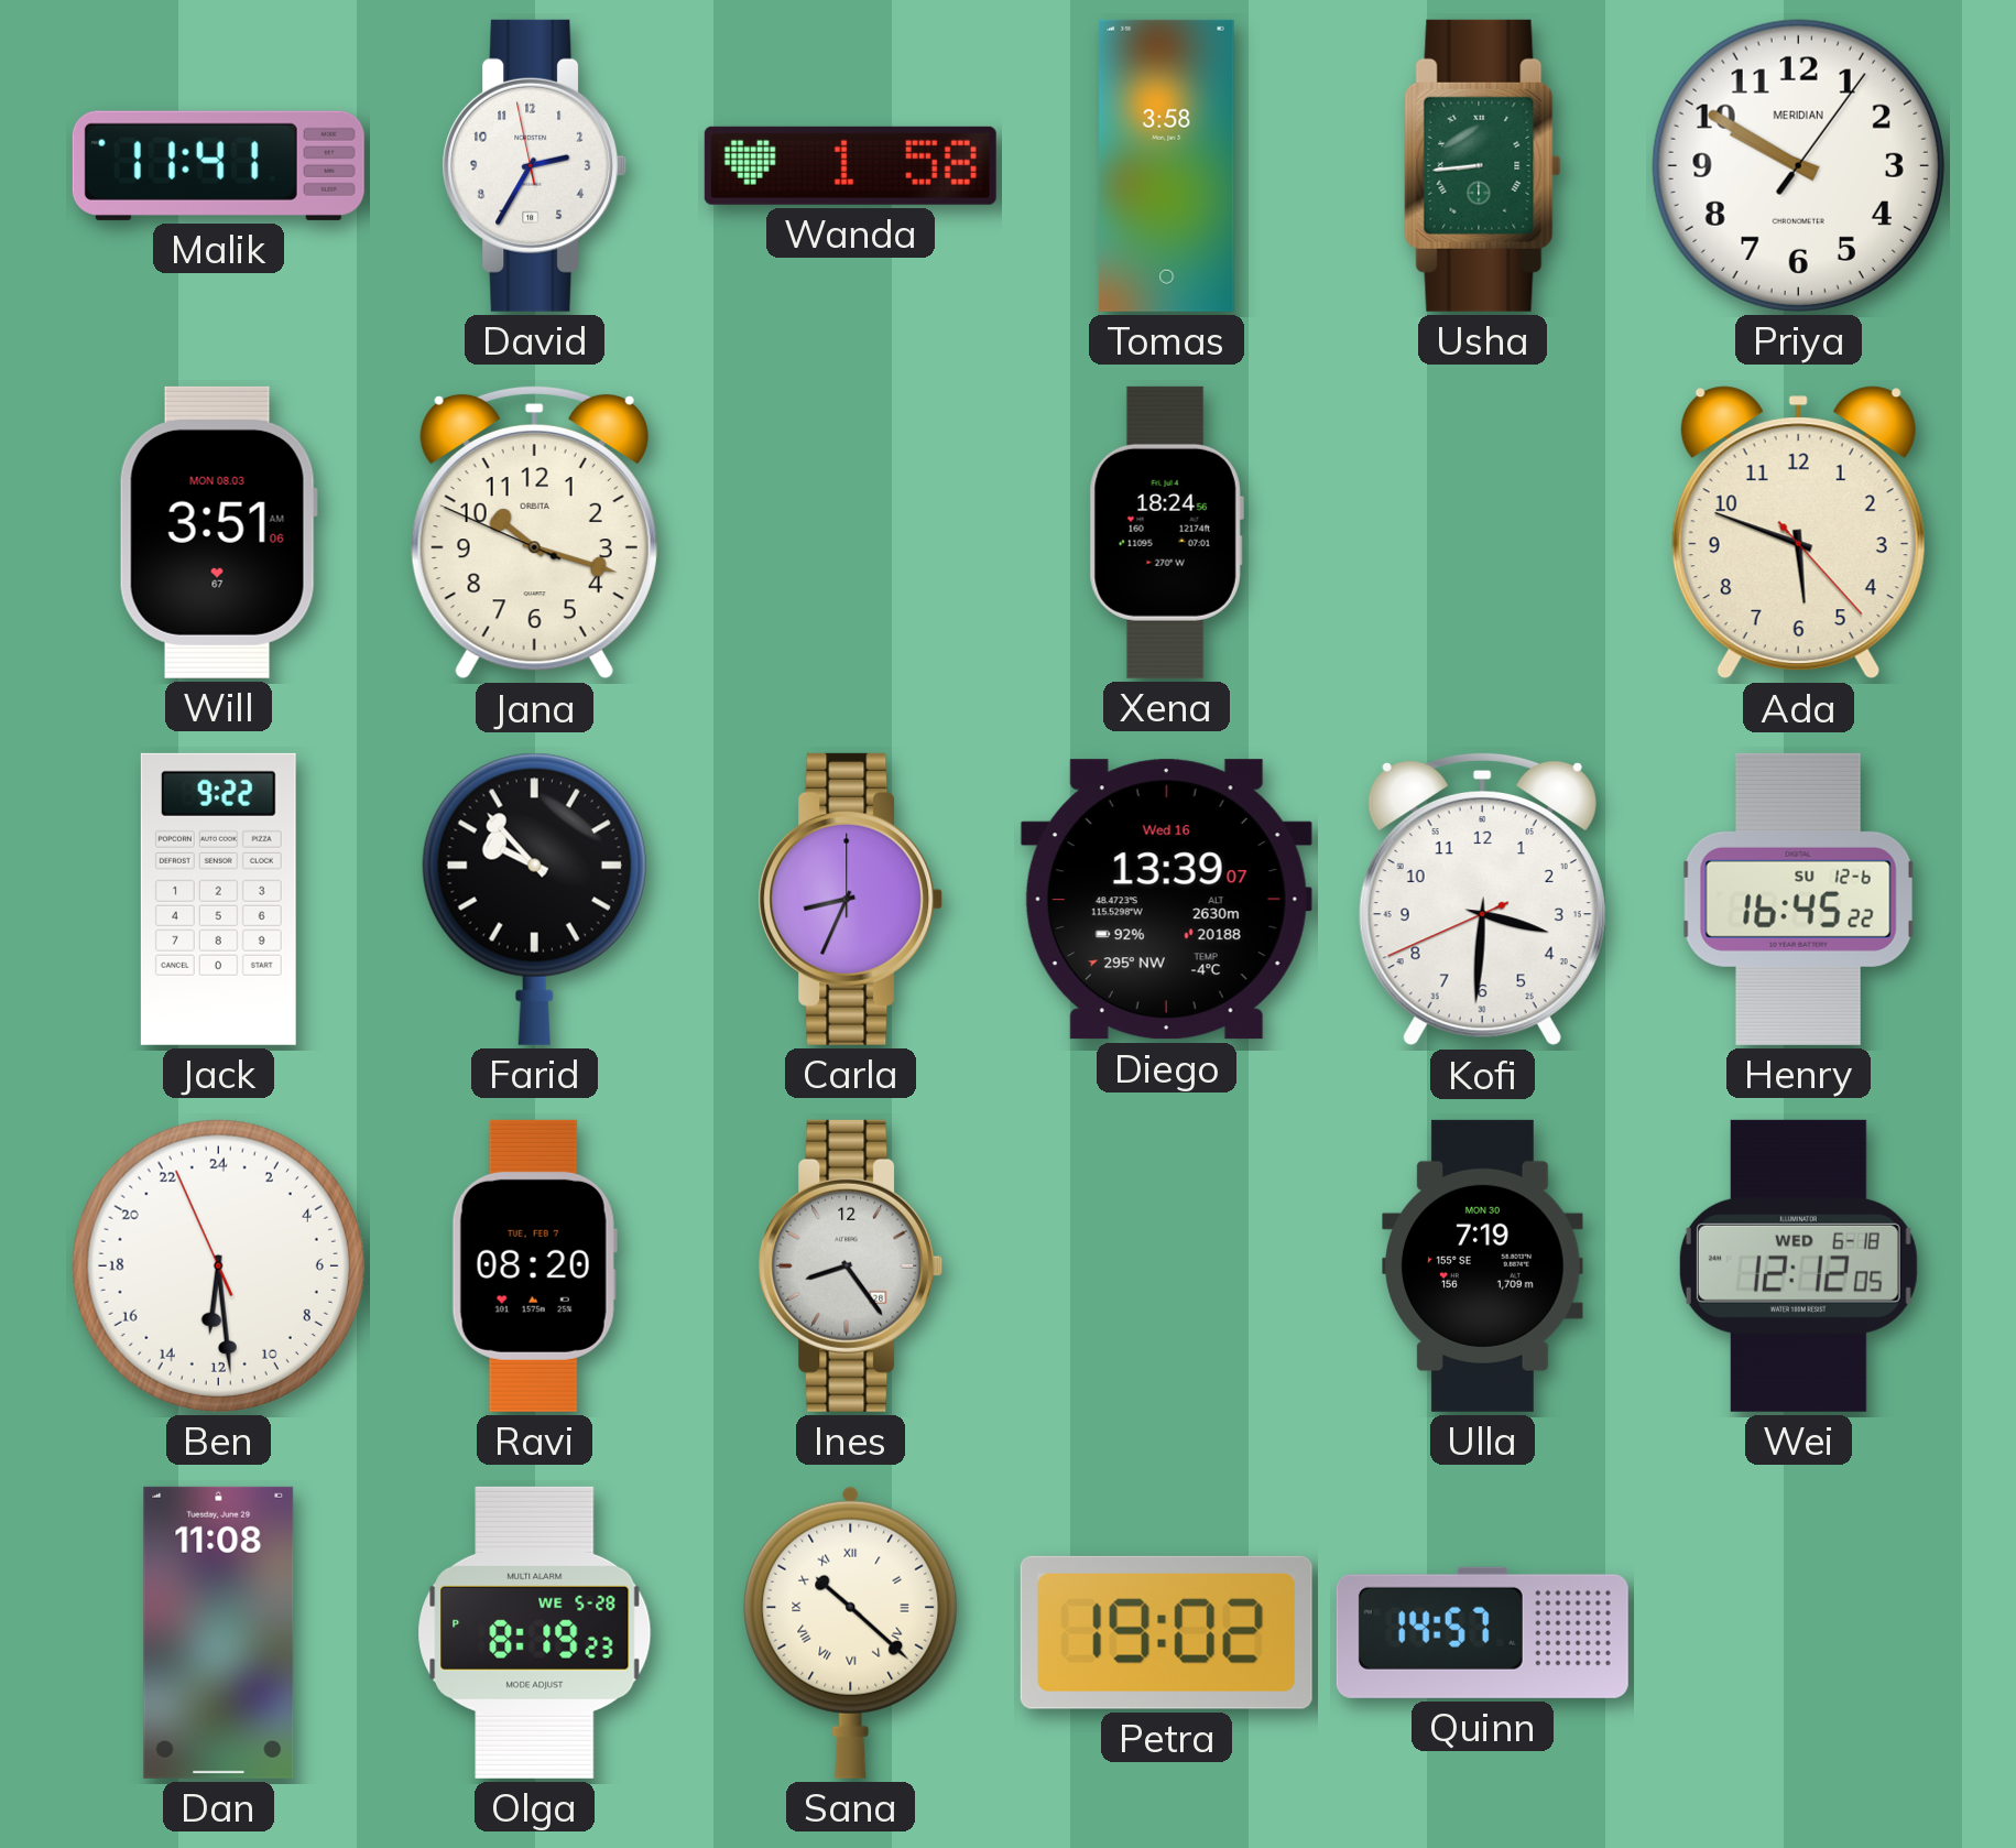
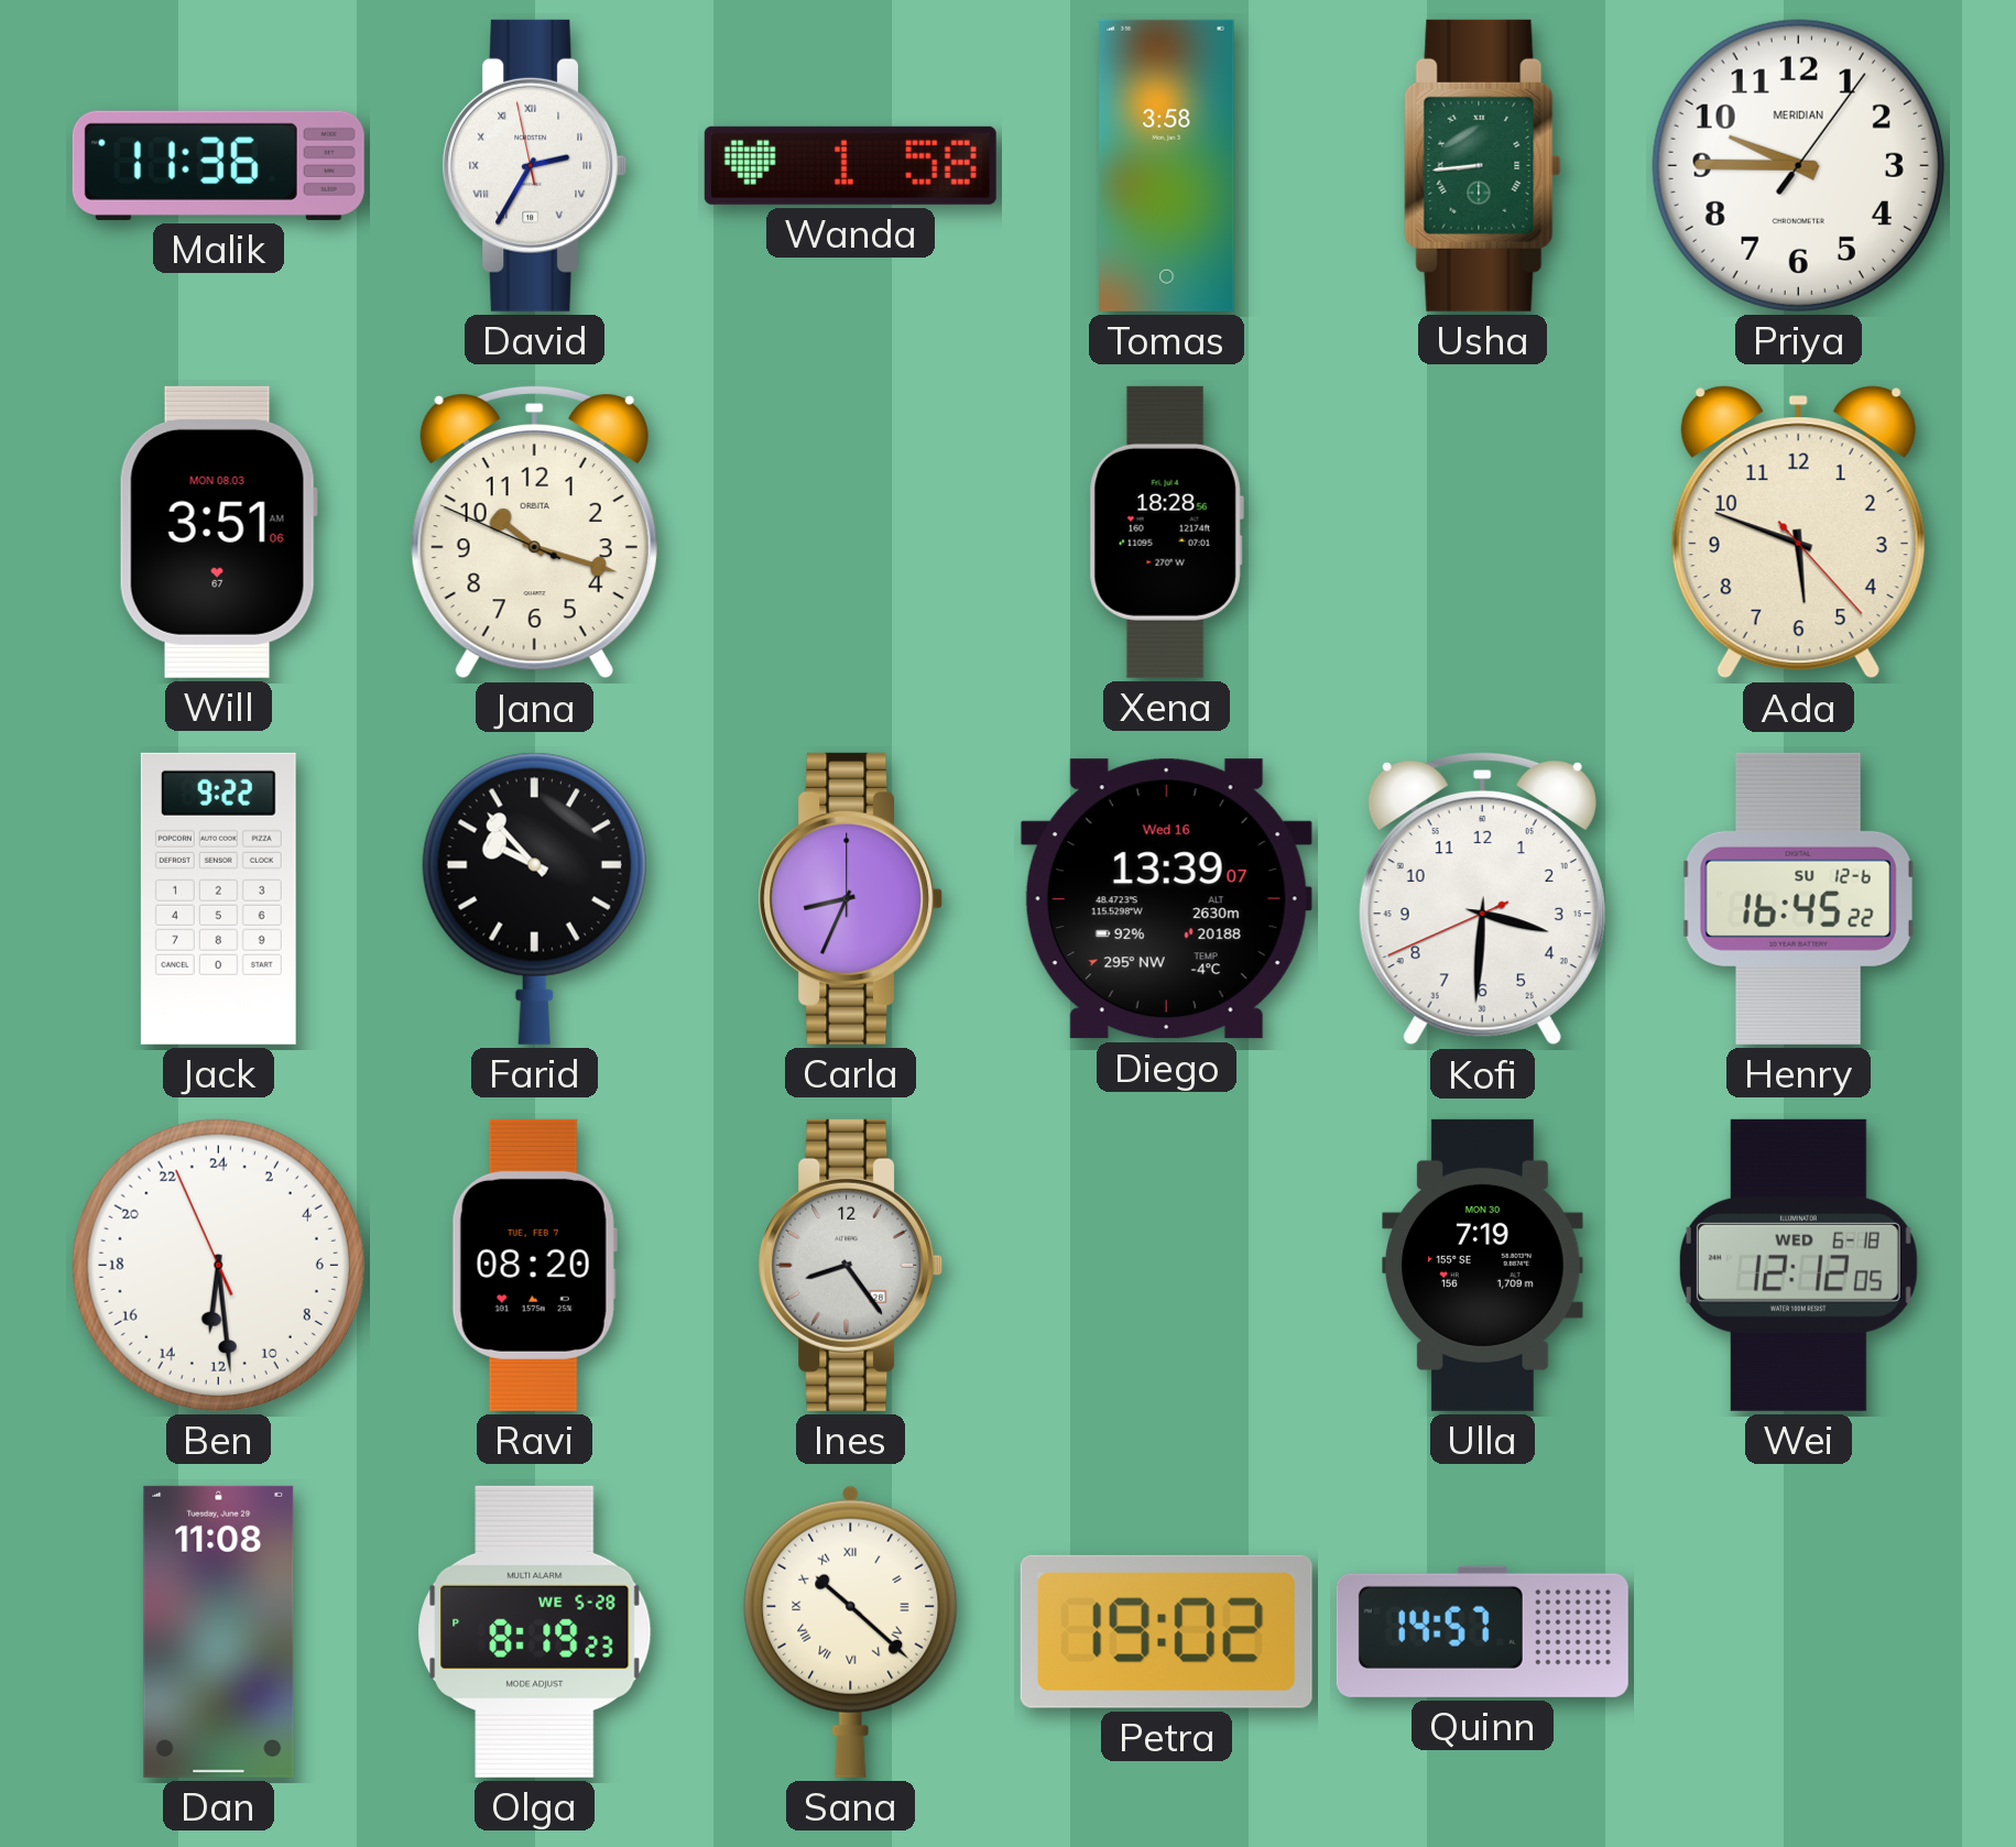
Malik: 11:41 -> 11:36
David numerals: Arabic -> Roman
Priya: 9:50 -> 9:45
Xena: 18:24 -> 18:28
